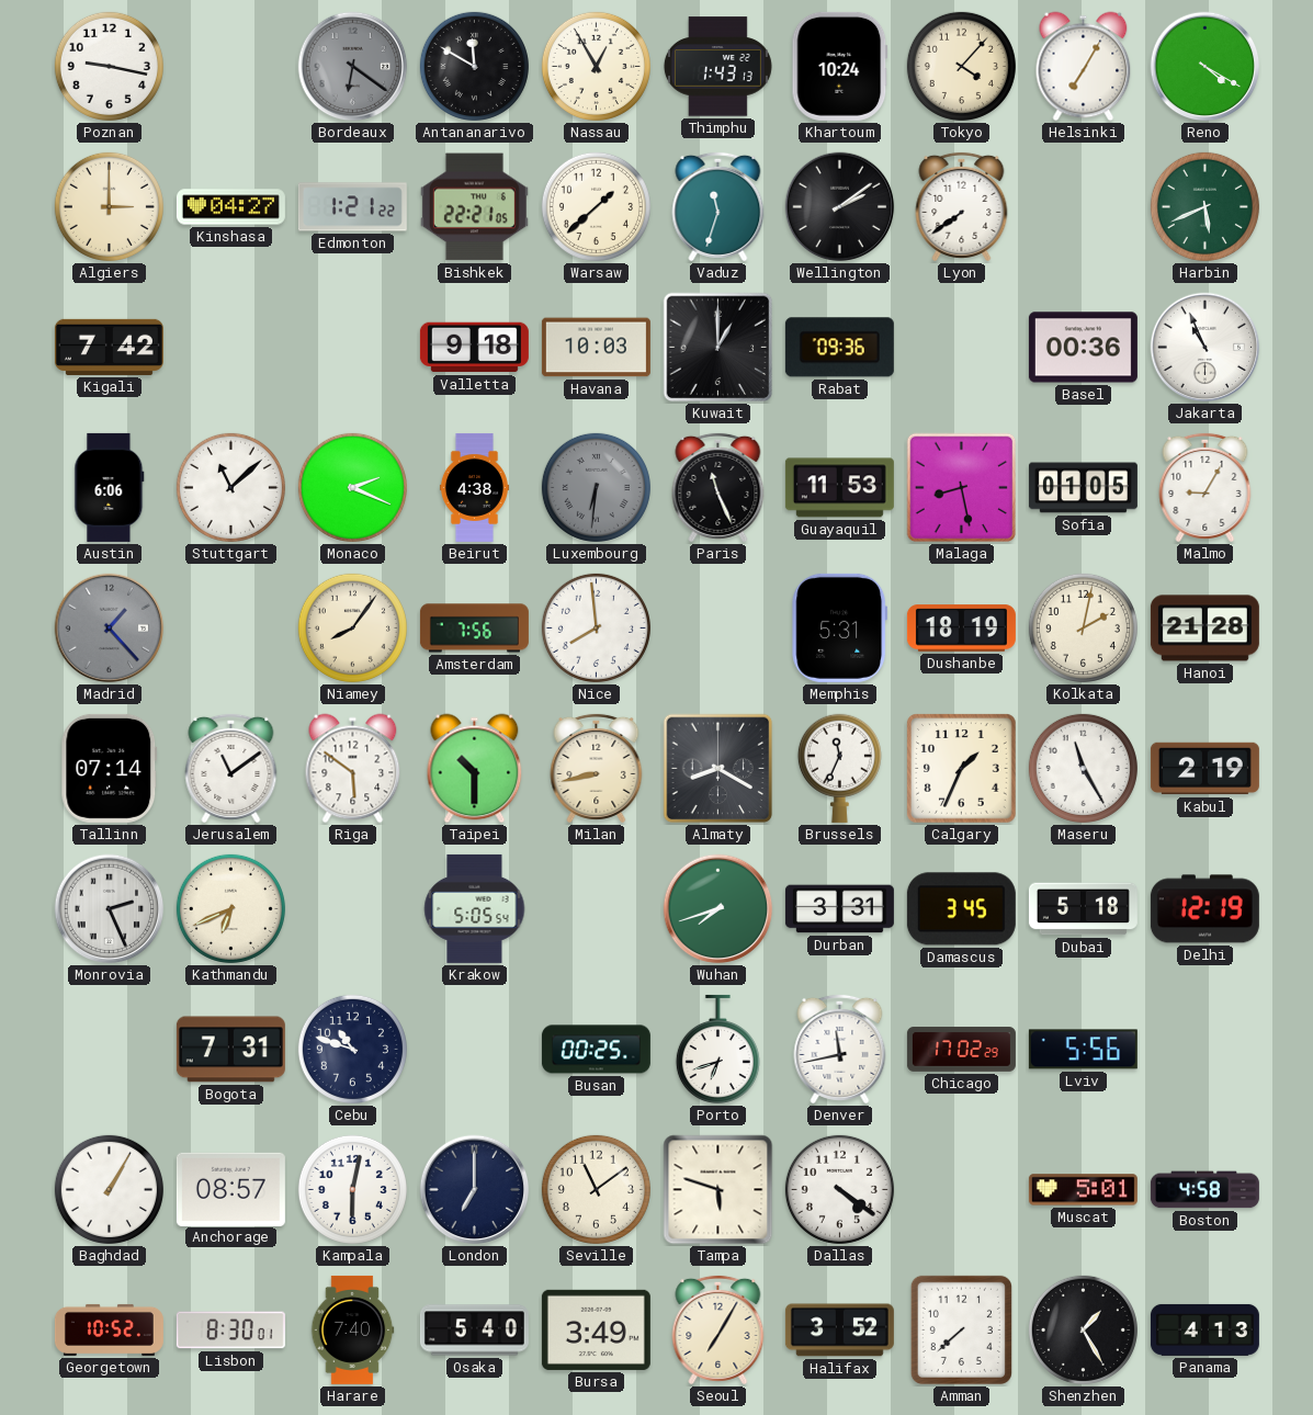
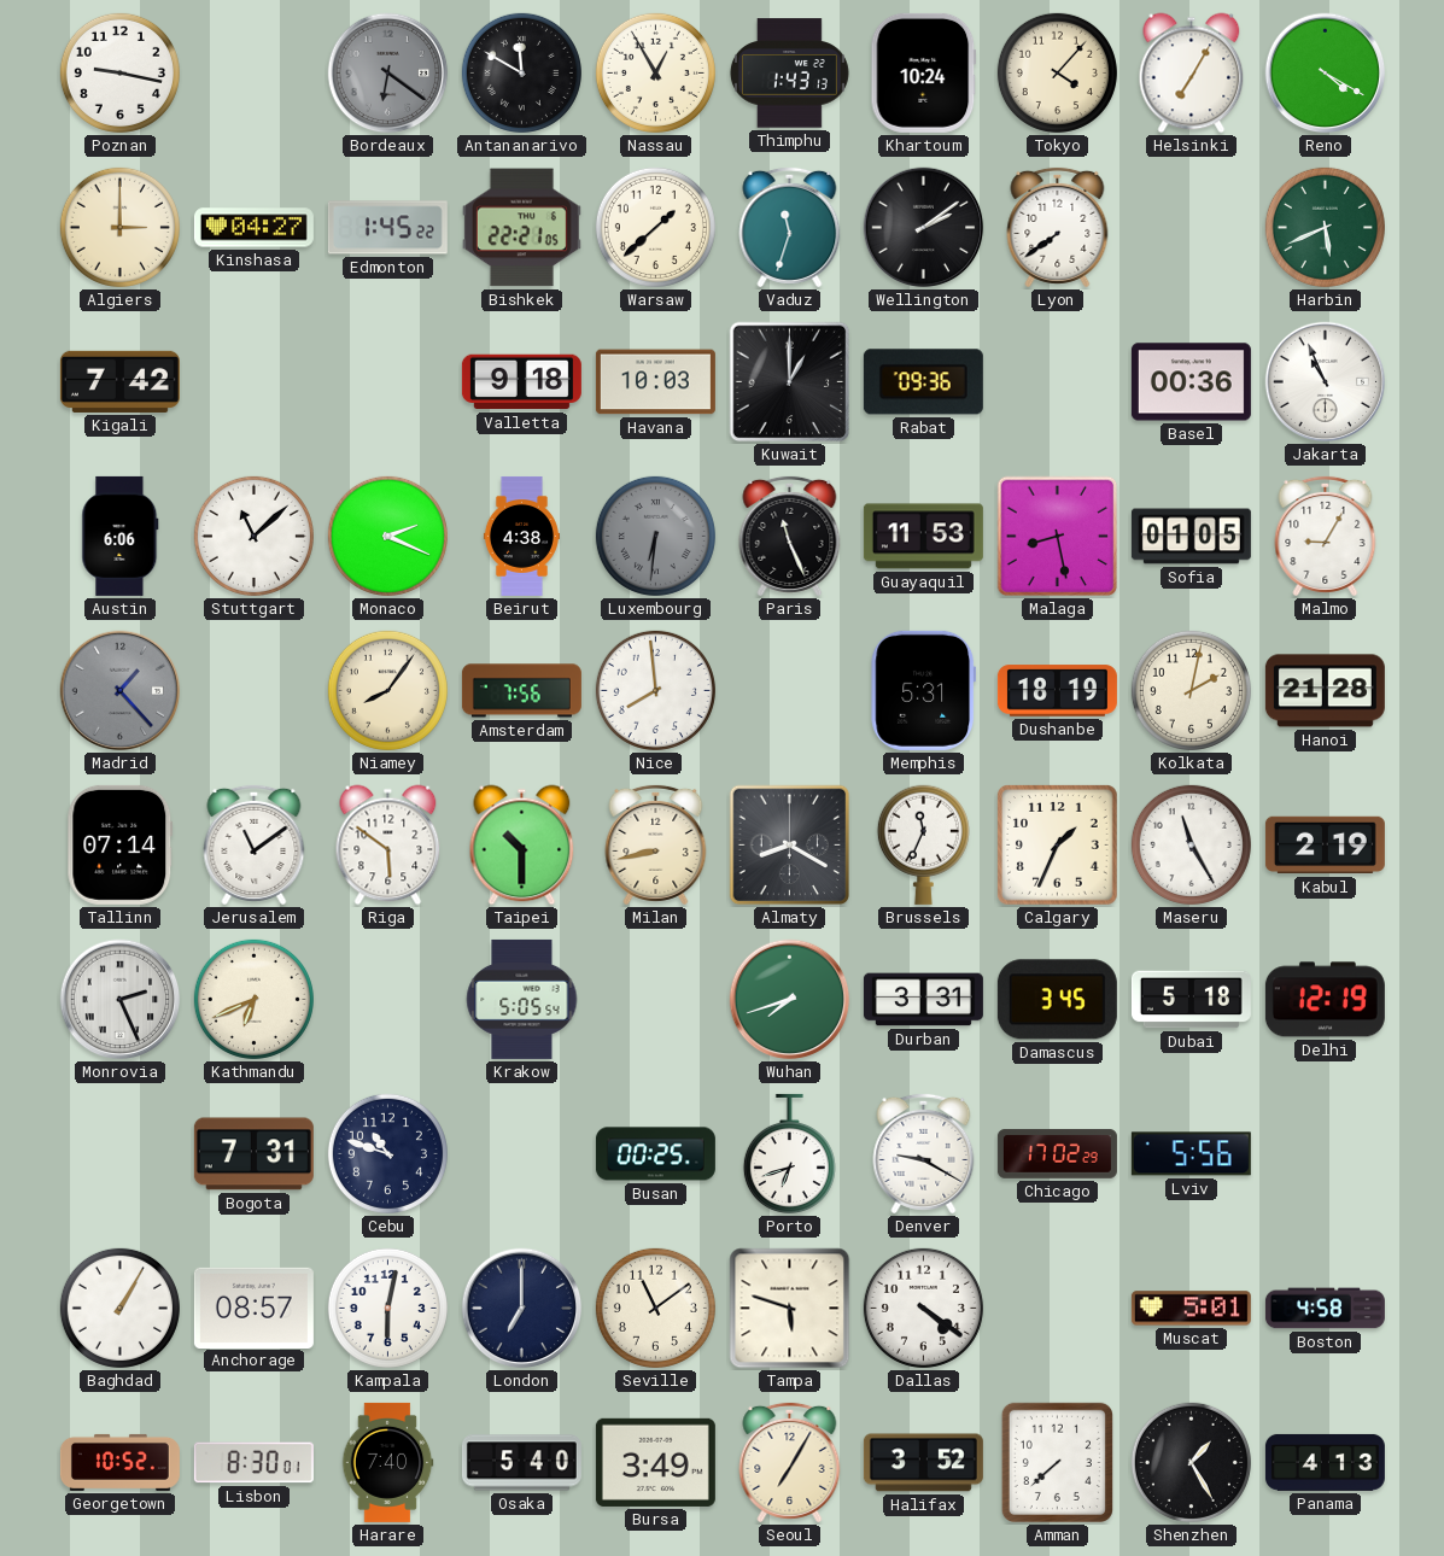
Edmonton: 1:21 -> 1:45
Denver: 11:43 -> 9:20
